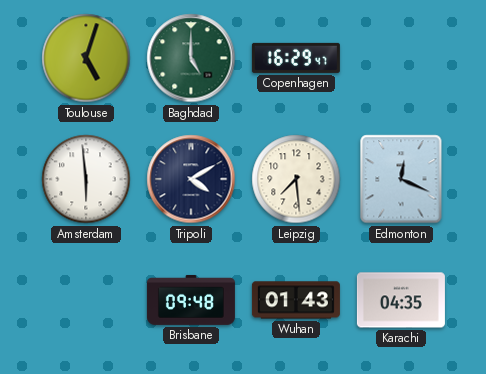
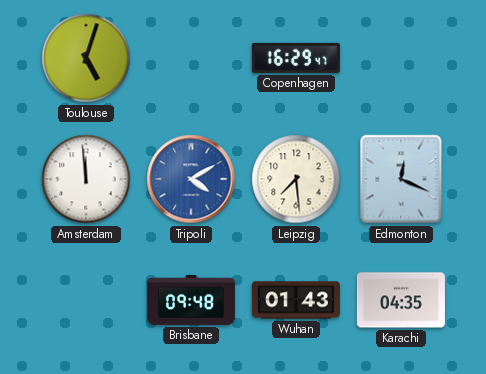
Baghdad: 5:00 -> none
Amsterdam: 5:59 -> 11:59
Tripoli dial: navy -> blue
